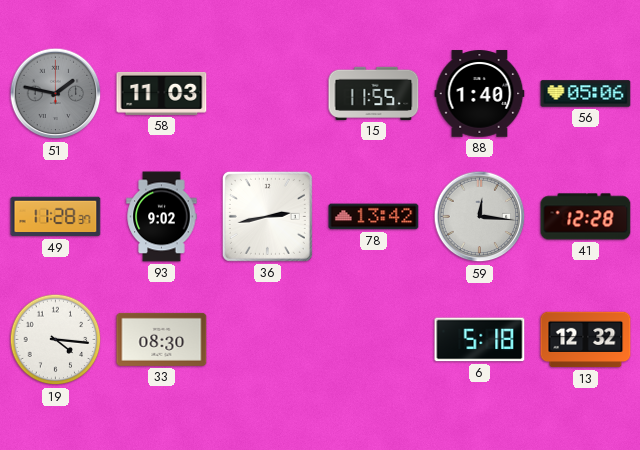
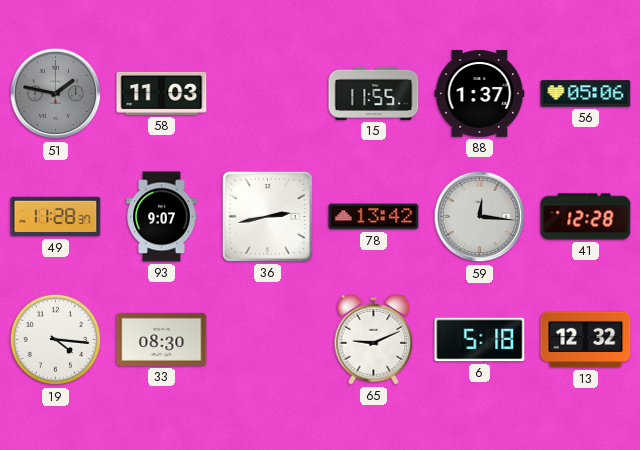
88: 1:40 -> 1:37
93: 9:02 -> 9:07
65: none -> 9:11
